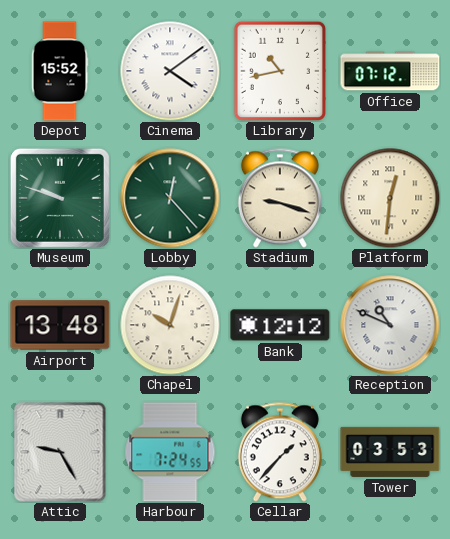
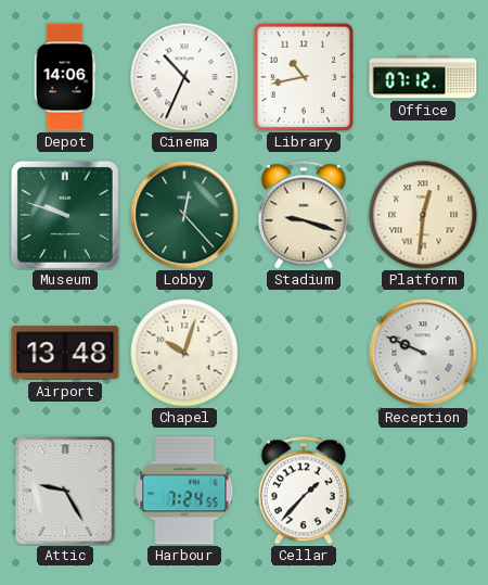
Depot: 15:52 -> 14:06
Cinema: 4:09 -> 10:34
Bank: 12:12 -> none
Reception: 10:49 -> 9:49
Tower: 03:53 -> none
